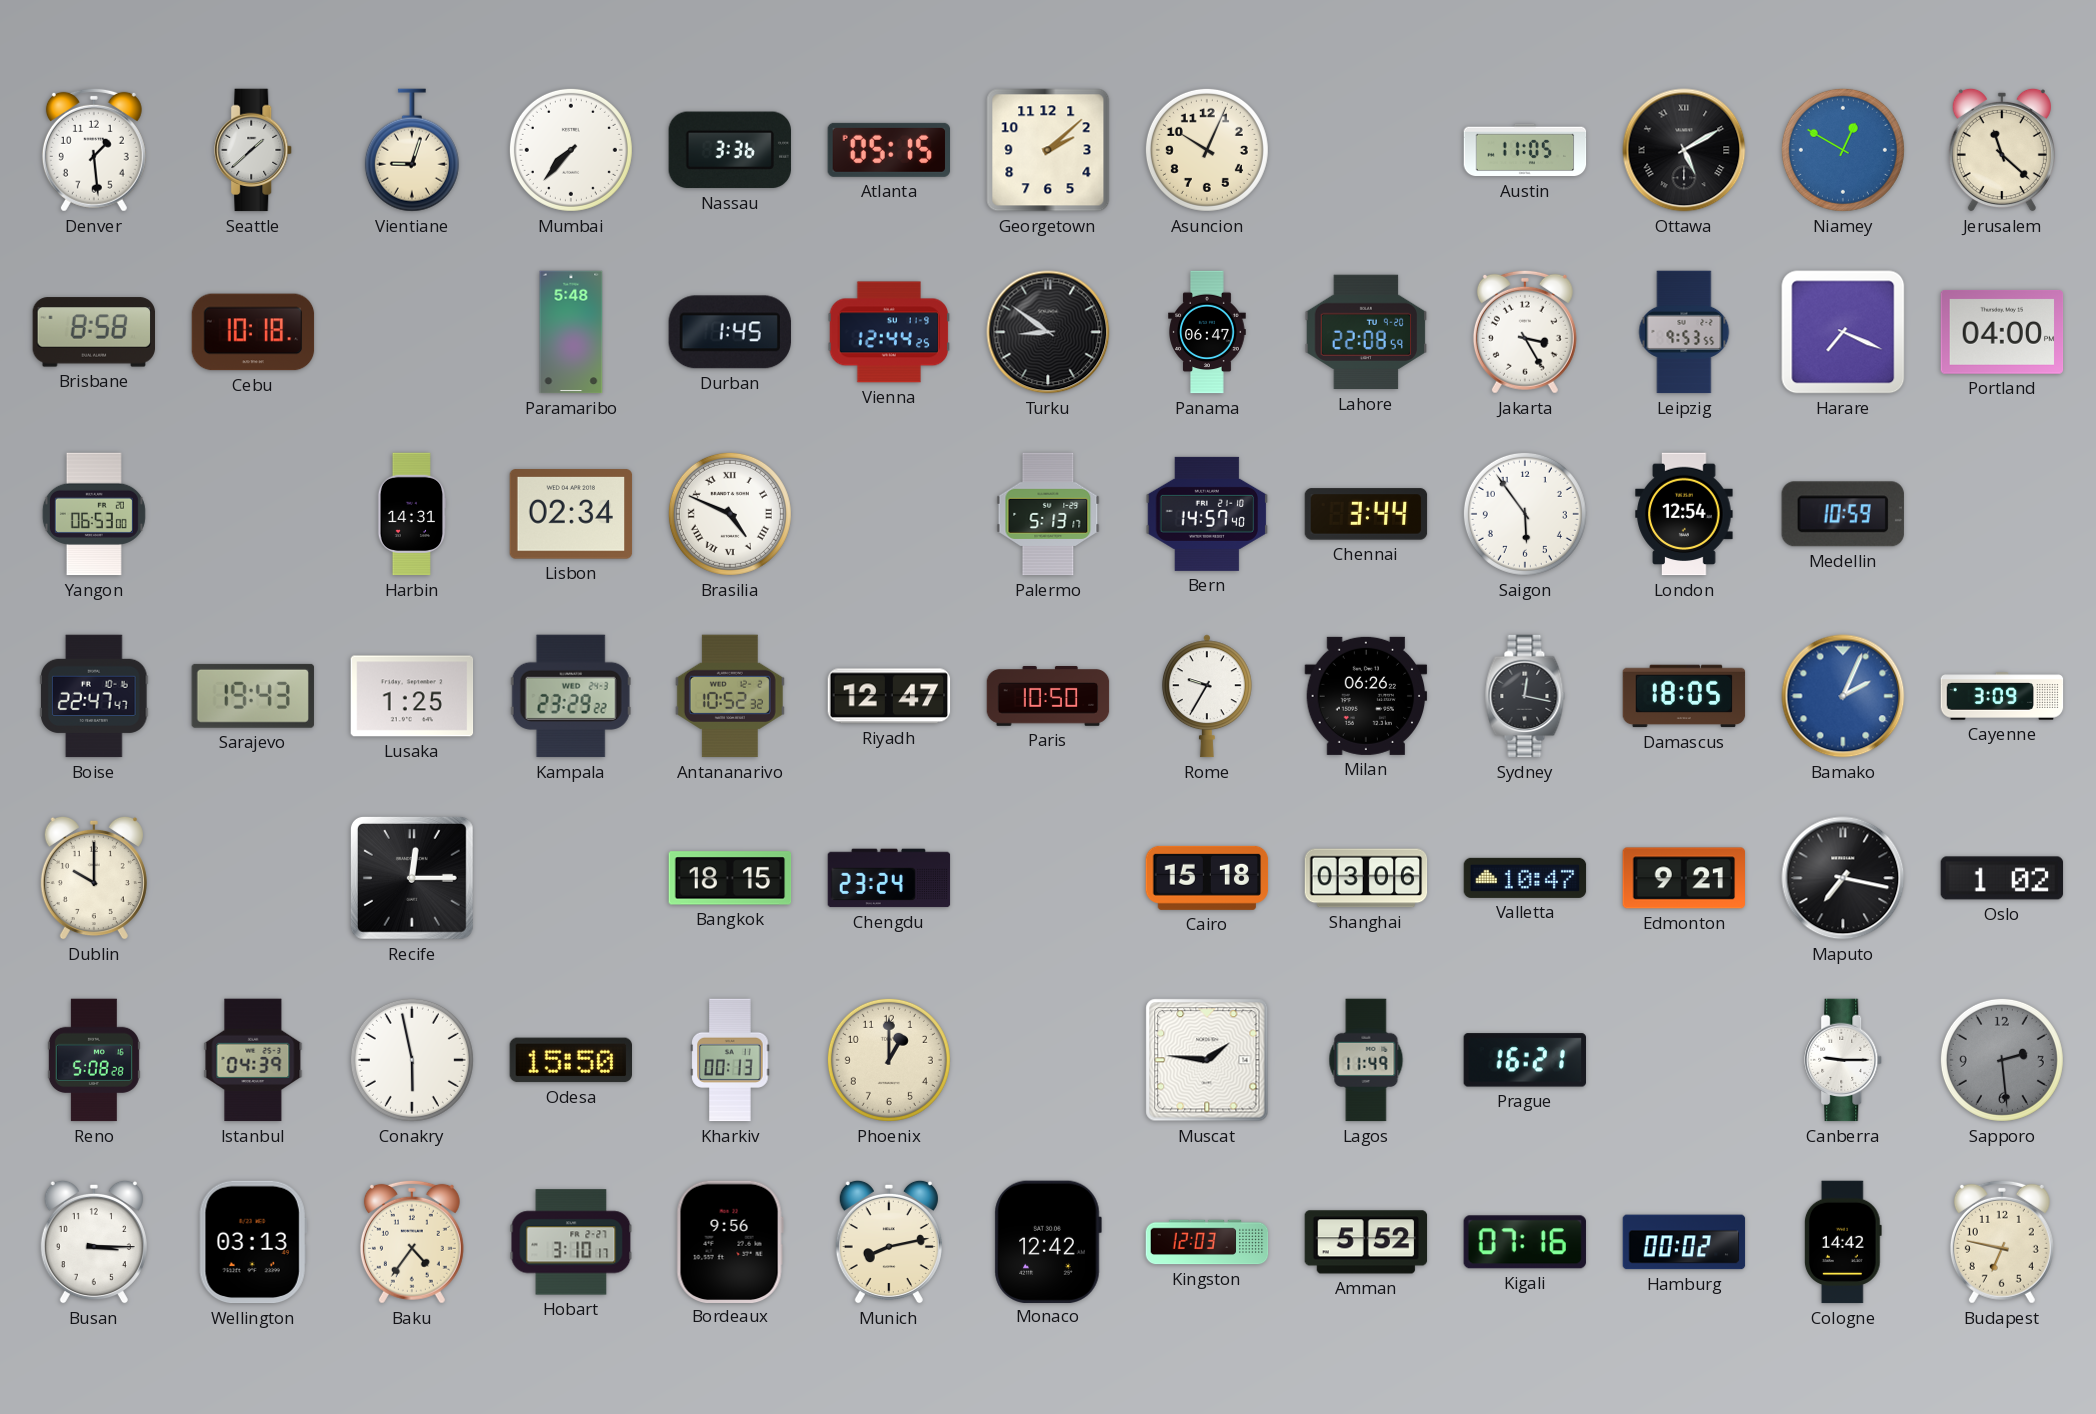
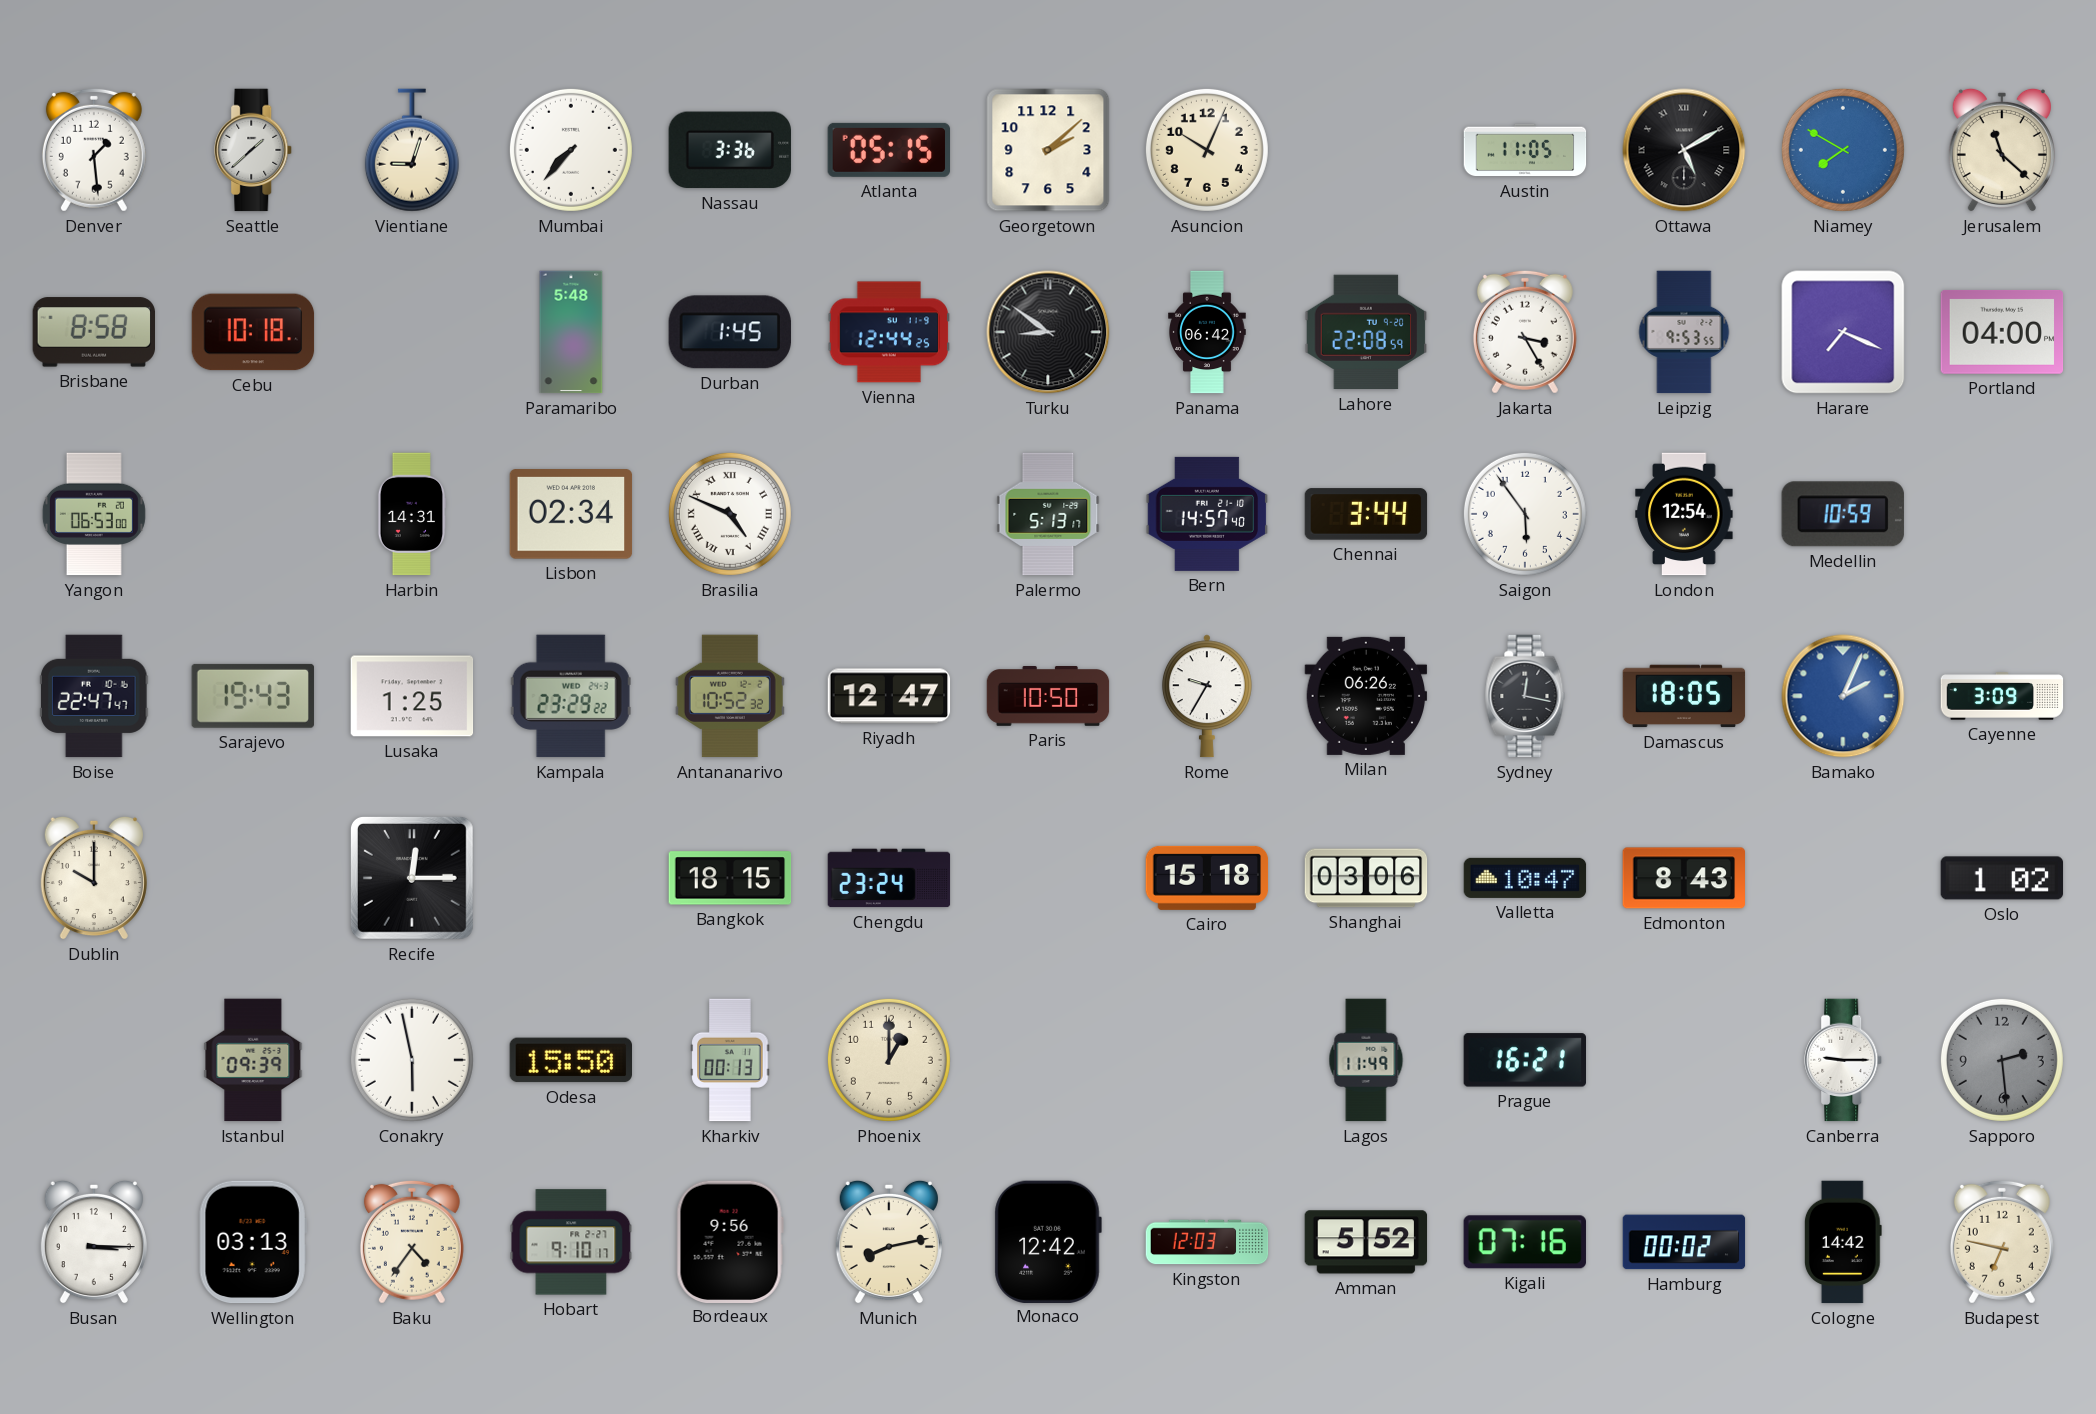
Niamey: 12:50 -> 7:50
Panama: 06:47 -> 06:42
Edmonton: 9:21 -> 8:43
Maputo: 7:17 -> none
Reno: 5:08 -> none
Istanbul: 04:39 -> 09:39
Muscat: 1:46 -> none
Hobart: 3:10 -> 9:10
